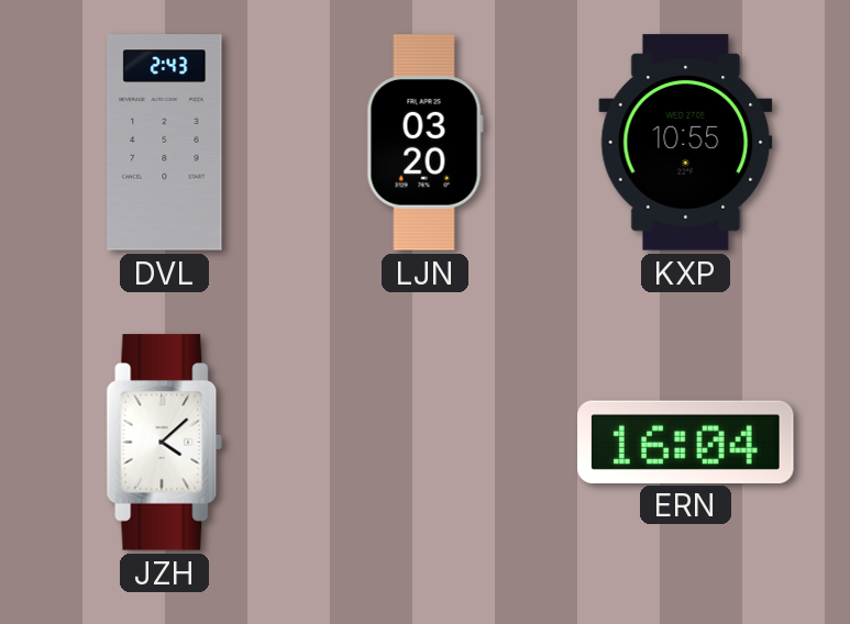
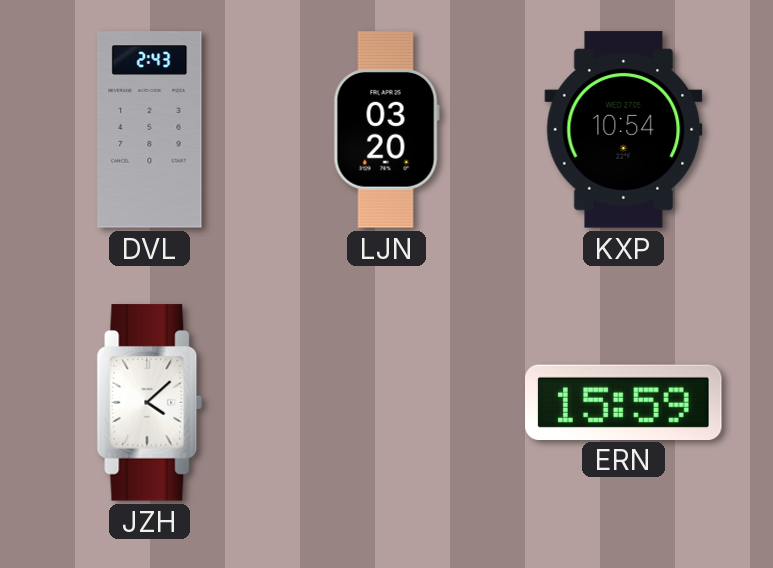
KXP: 10:55 -> 10:54
ERN: 16:04 -> 15:59
